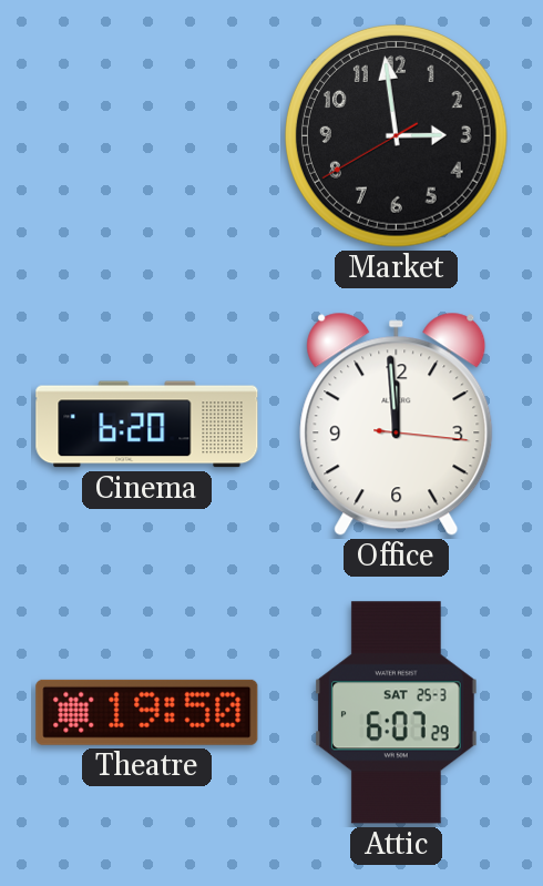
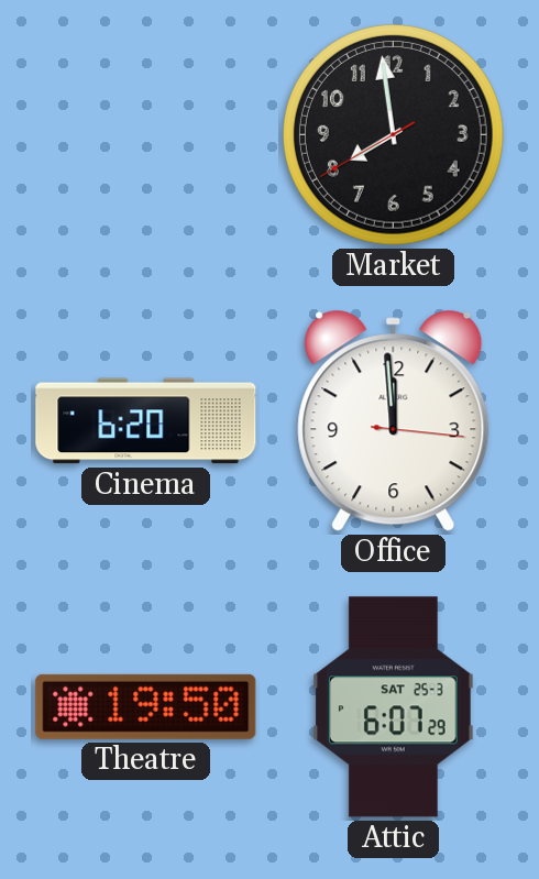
Market: 2:58 -> 7:58
